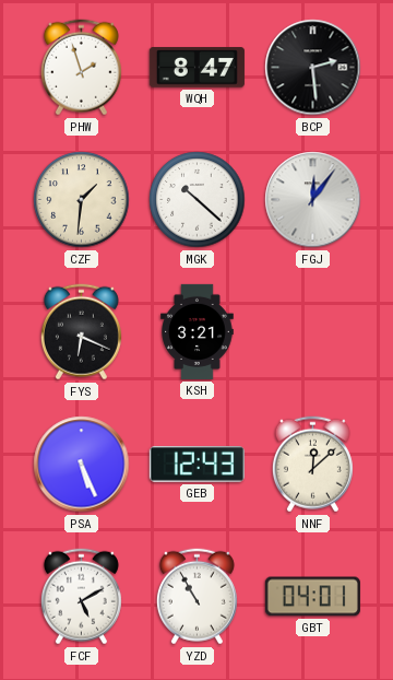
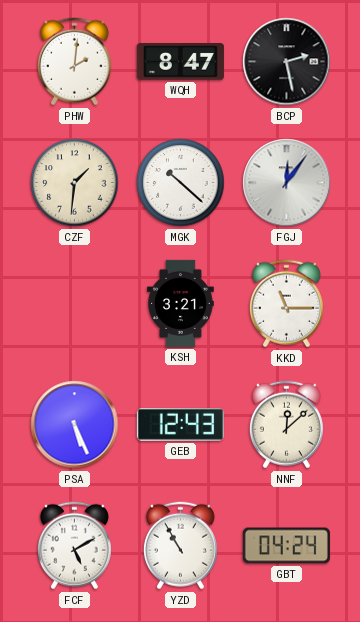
PHW: 1:57 -> 2:01
BCP: 2:29 -> 2:28
FYS: 6:19 -> none
KKD: none -> 11:15
GBT: 04:01 -> 04:24
